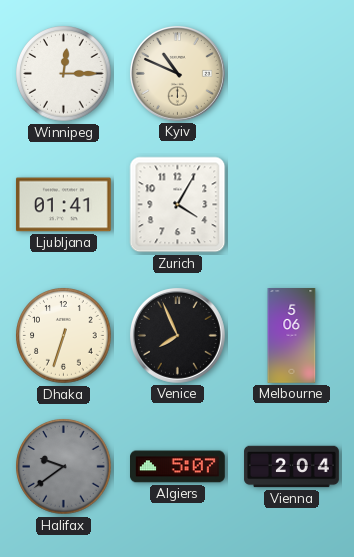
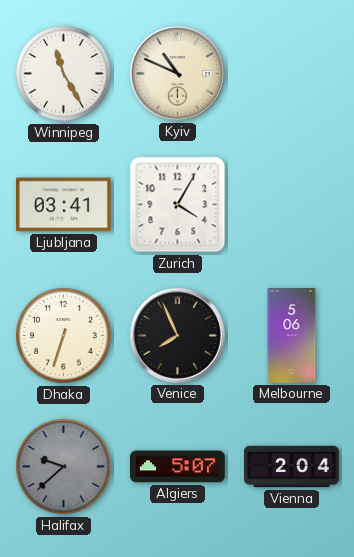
Winnipeg: 12:15 -> 11:25
Ljubljana: 01:41 -> 03:41
Halifax: 9:39 -> 9:38
